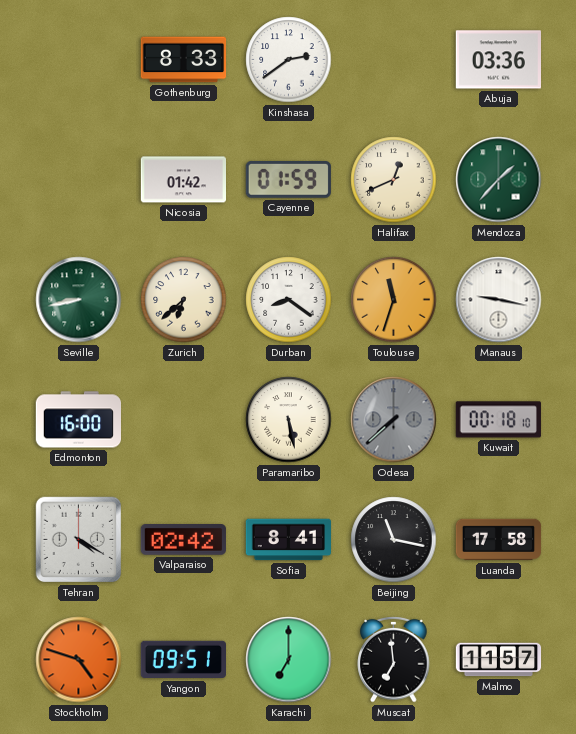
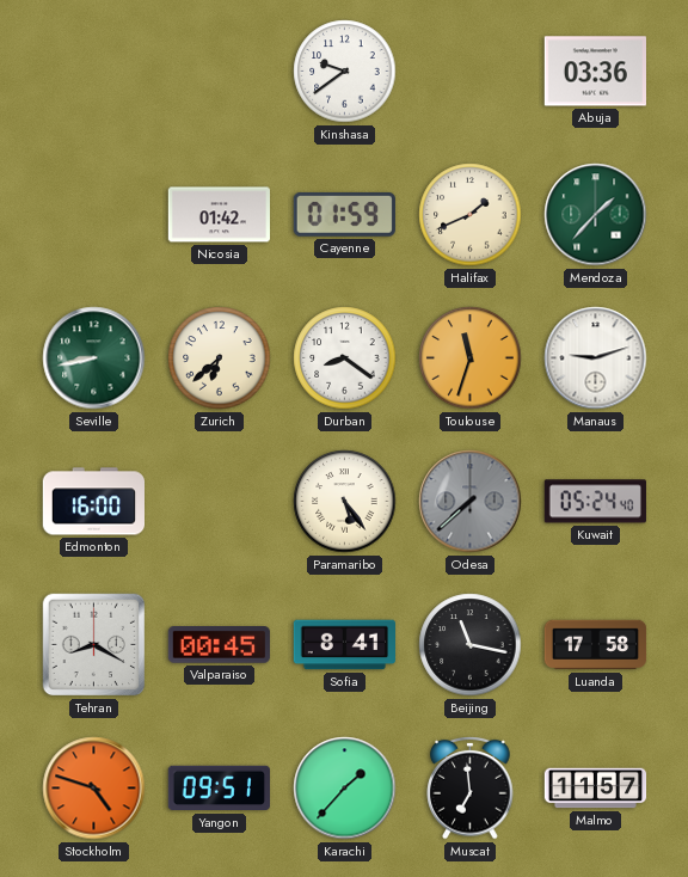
Gothenburg: 8:33 -> none
Kinshasa: 2:39 -> 9:39
Halifax: 12:41 -> 1:41
Manaus: 9:17 -> 9:12
Paramaribo: 5:28 -> 5:24
Kuwait: 00:18 -> 05:24
Tehran: 4:20 -> 8:20
Valparaiso: 02:42 -> 00:45
Karachi: 7:00 -> 1:37
